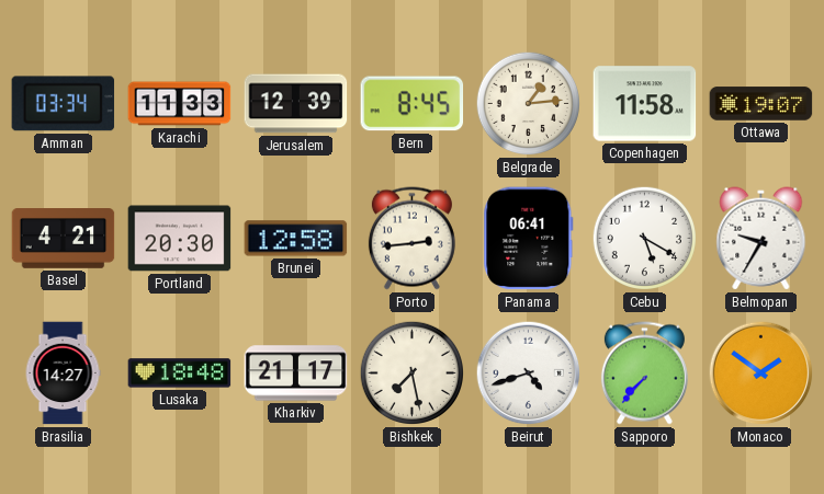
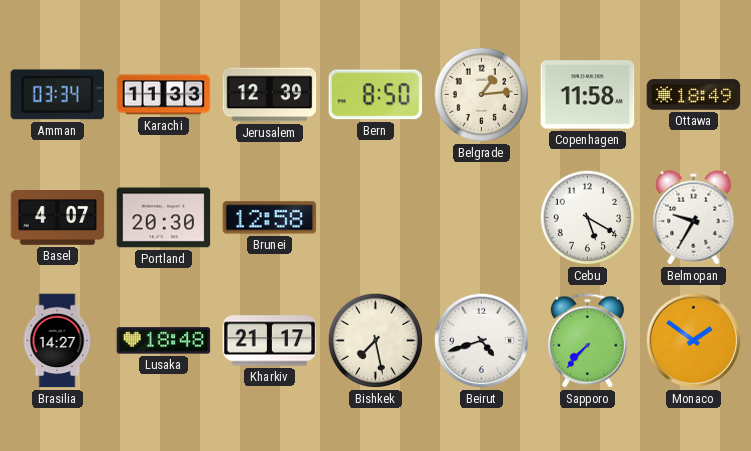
Bern: 8:45 -> 8:50
Ottawa: 19:07 -> 18:49
Basel: 4:21 -> 4:07
Porto: 2:44 -> none
Panama: 06:41 -> none
